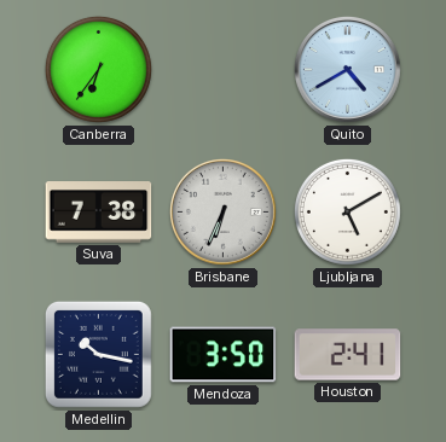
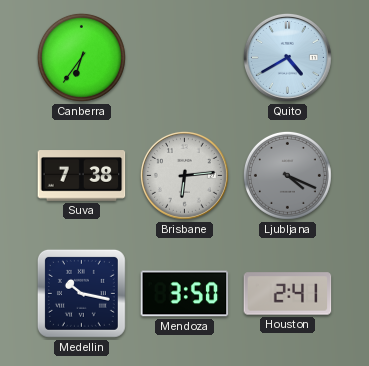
Brisbane: 6:34 -> 6:14
Ljubljana: 5:10 -> 4:19
Ljubljana dial: white -> grey
